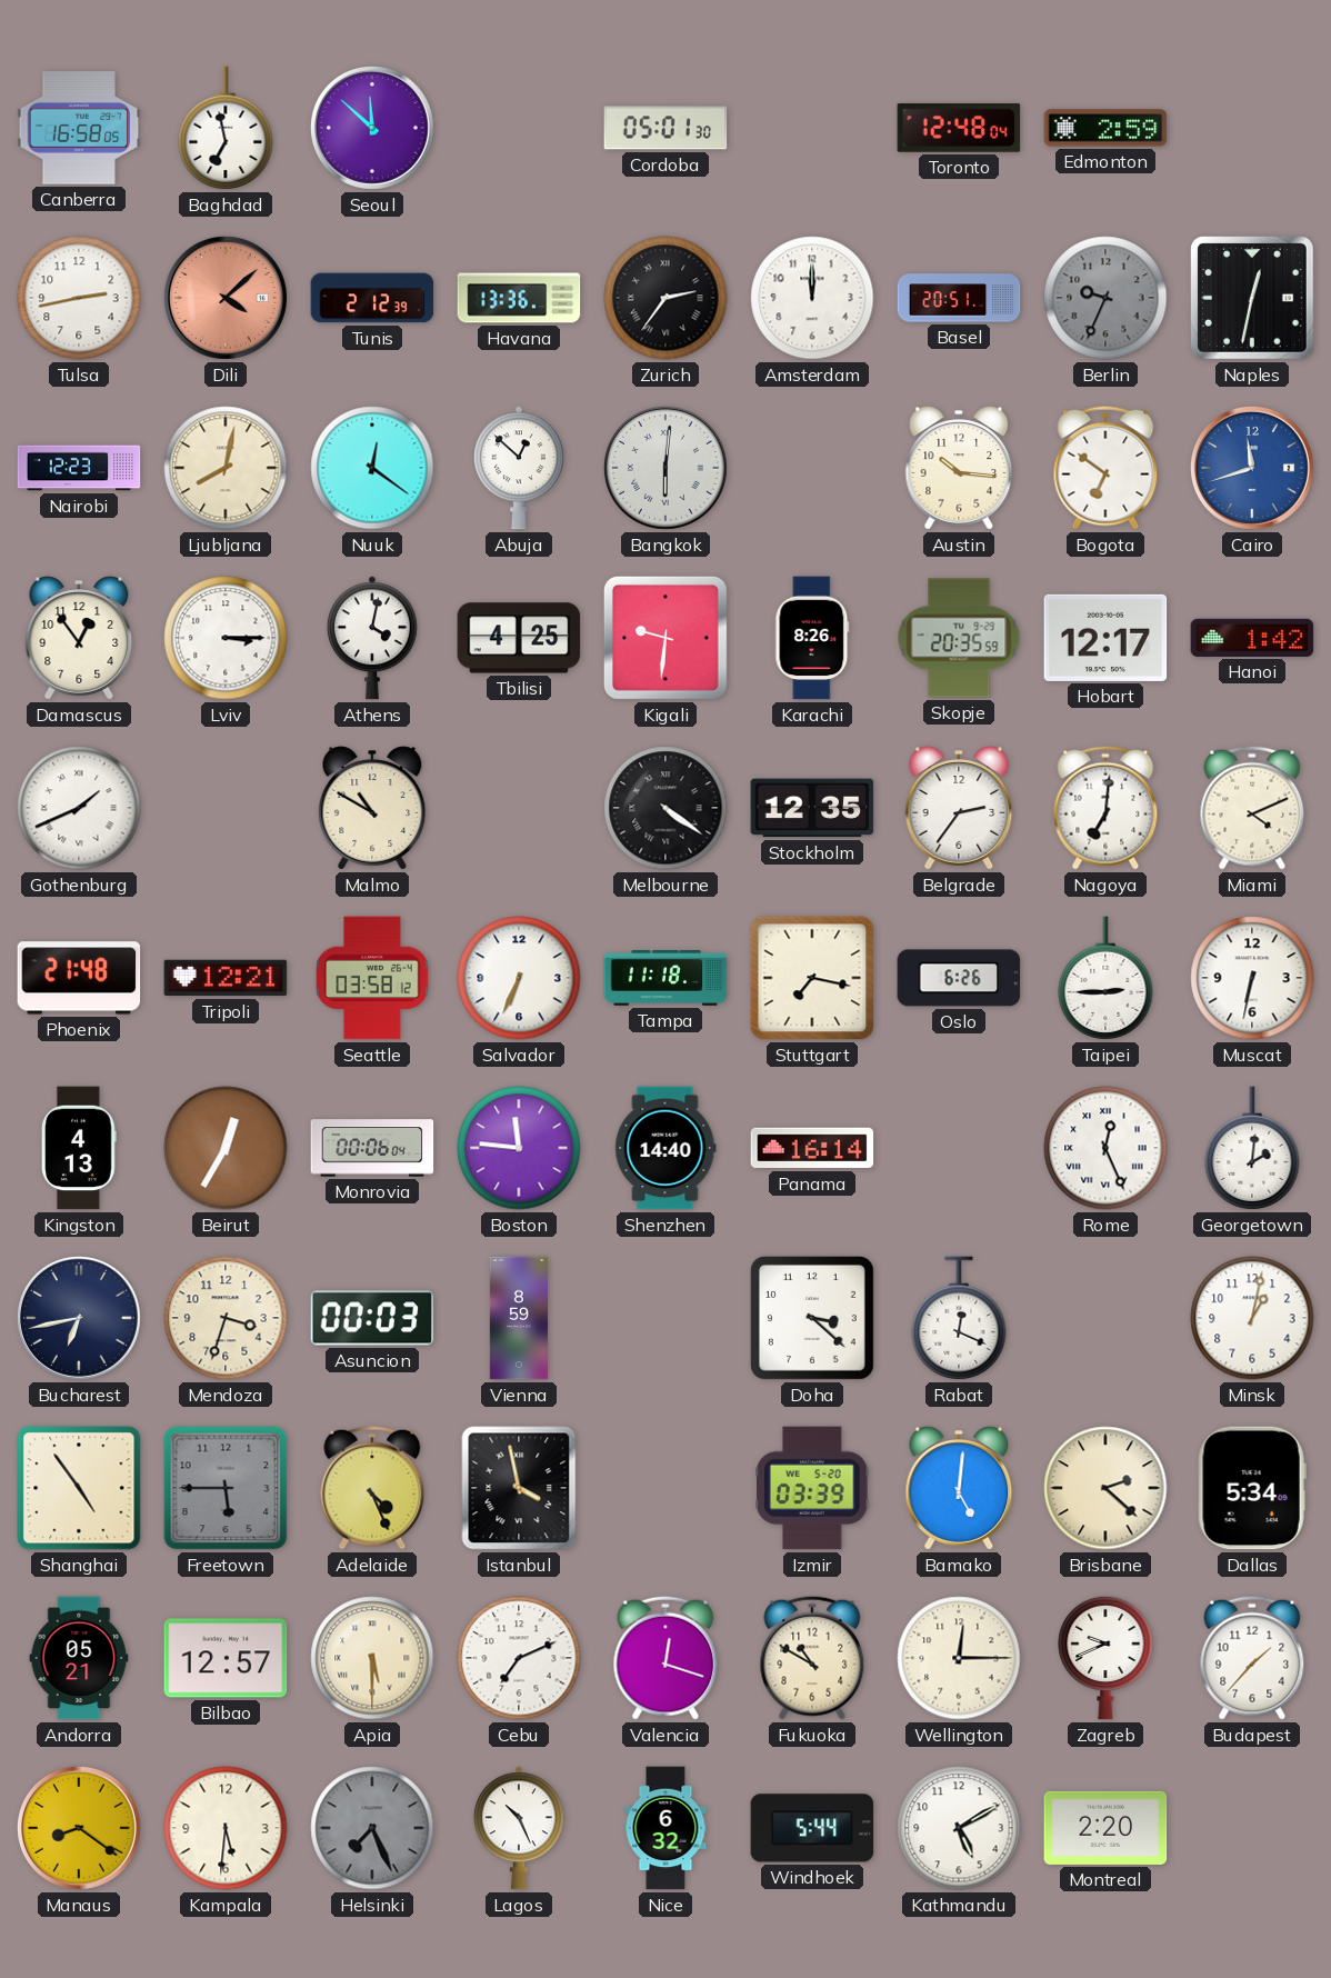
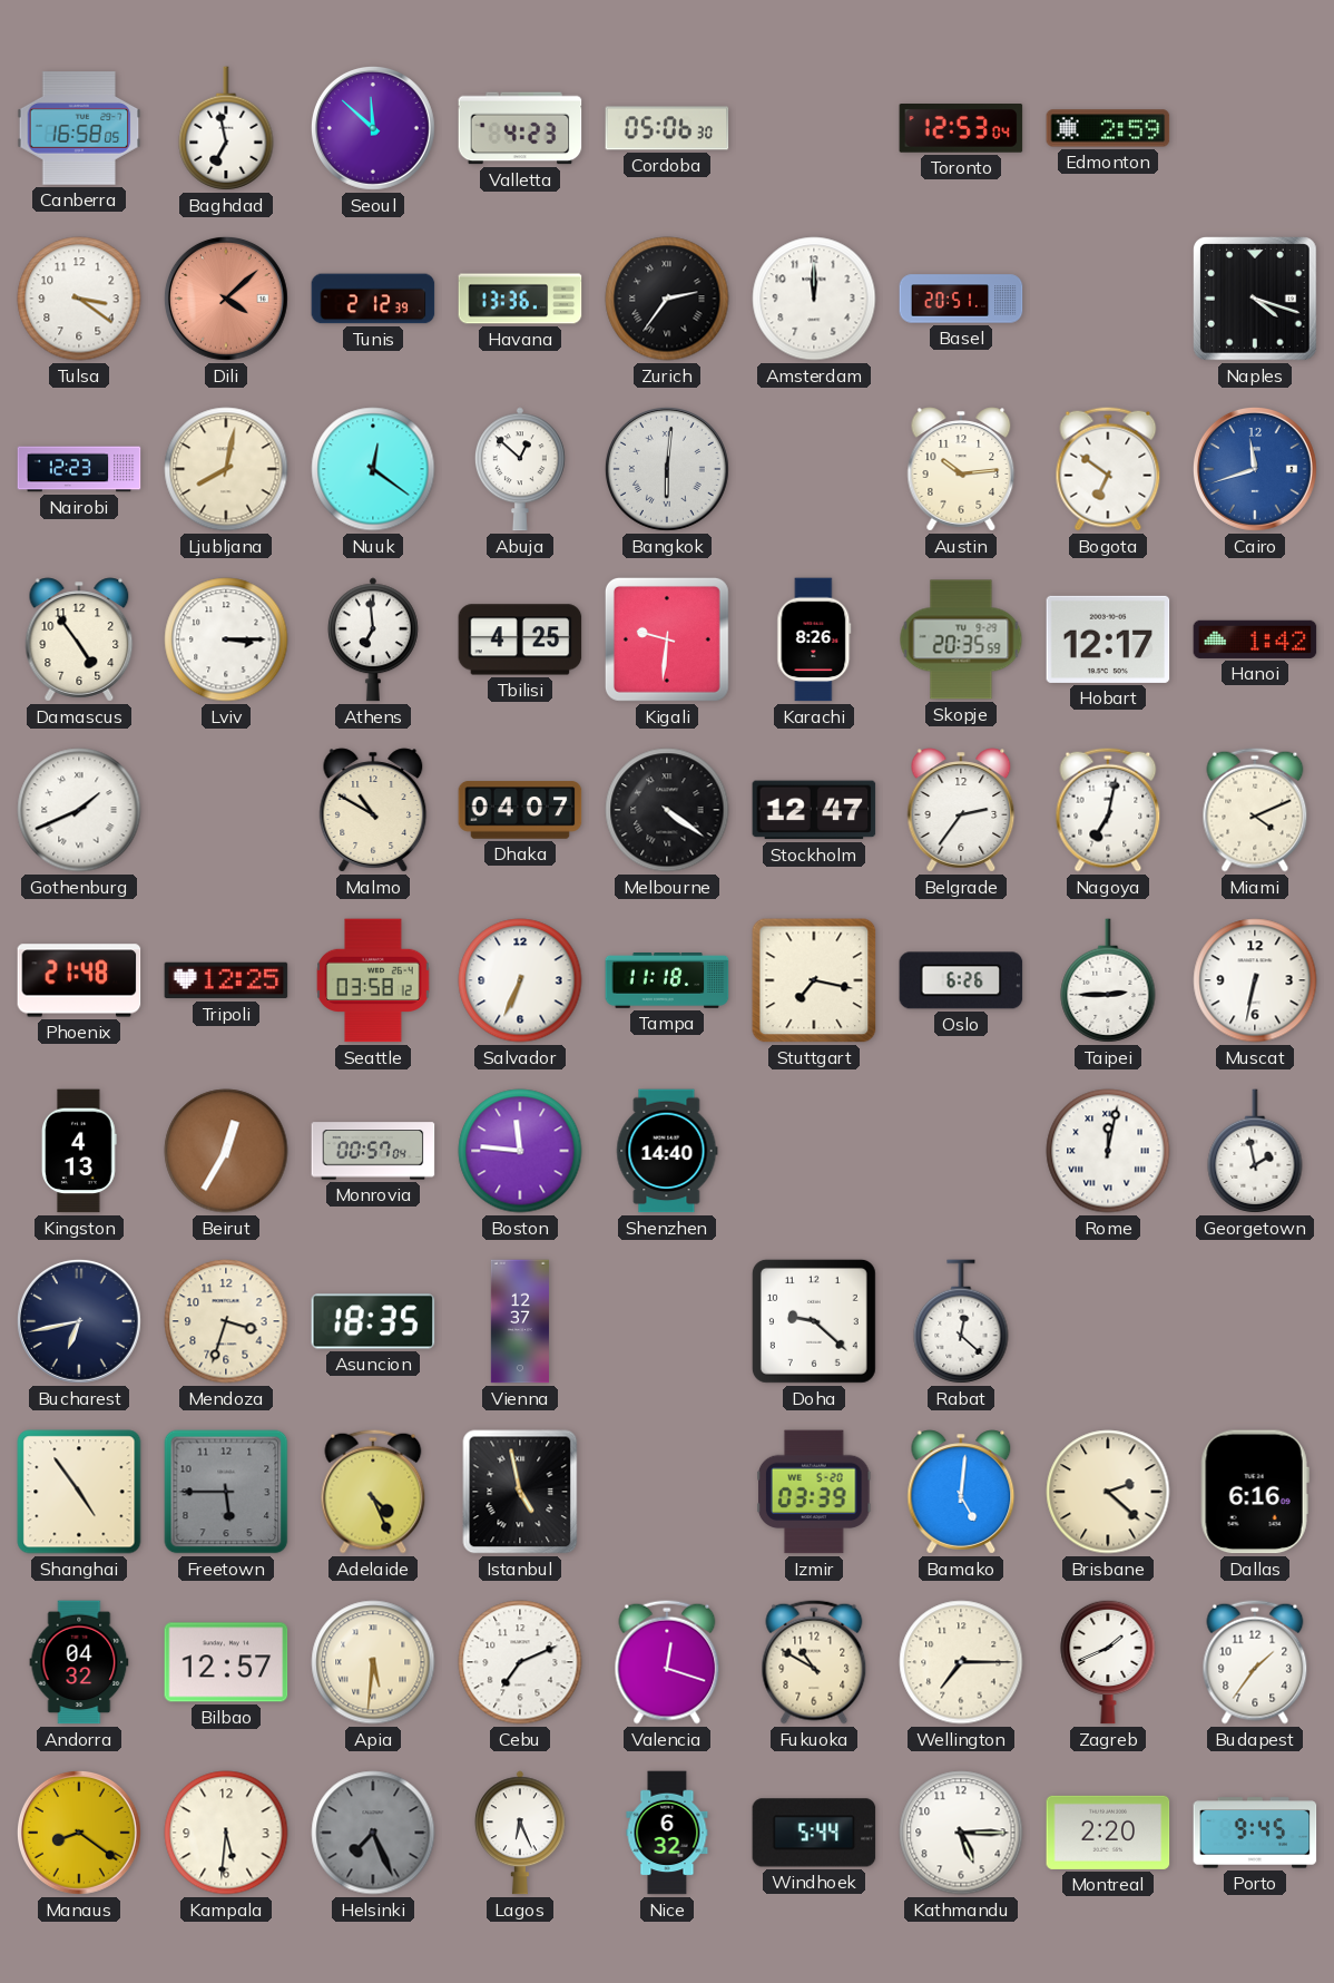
Valletta: none -> 4:23
Cordoba: 05:01 -> 05:06
Toronto: 12:48 -> 12:53
Tulsa: 2:43 -> 3:21
Berlin: 9:34 -> none
Naples: 12:32 -> 4:18
Austin: 10:16 -> 10:14
Damascus: 12:54 -> 4:54
Athens: 4:02 -> 6:59
Dhaka: none -> 04:07
Stockholm: 12:35 -> 12:47
Nagoya: 7:01 -> 7:02
Tripoli: 12:21 -> 12:25
Monrovia: 00:06 -> 00:57
Panama: 16:14 -> none
Rome: 12:26 -> 12:02
Georgetown: 2:01 -> 1:58
Asuncion: 00:03 -> 18:35
Vienna: 8:59 -> 12:37
Doha: 3:22 -> 9:22
Rabat: 12:19 -> 12:22
Minsk: 1:02 -> none
Istanbul: 3:58 -> 4:58
Dallas: 5:34 -> 6:16
Andorra: 05:21 -> 04:32
Apia: 5:30 -> 5:31
Wellington: 12:15 -> 7:15
Zagreb: 9:41 -> 1:41
Budapest: 1:37 -> 1:36
Lagos: 10:26 -> 6:26
Kathmandu: 5:10 -> 5:15
Porto: none -> 9:45
